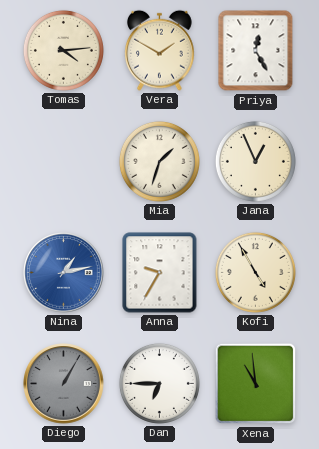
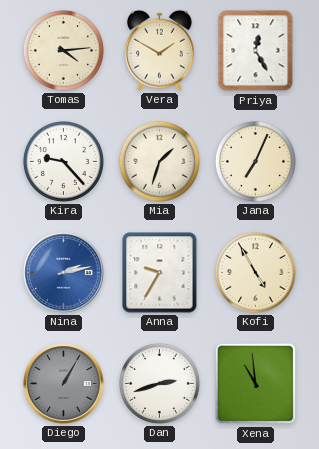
Kira: none -> 9:23
Jana: 12:56 -> 7:04
Nina: 1:13 -> 2:13
Dan: 6:45 -> 2:42
